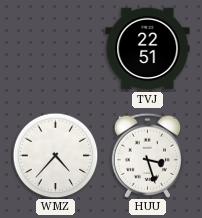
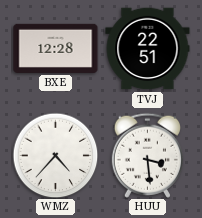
BXE: none -> 12:28
HUU: 3:27 -> 3:29
